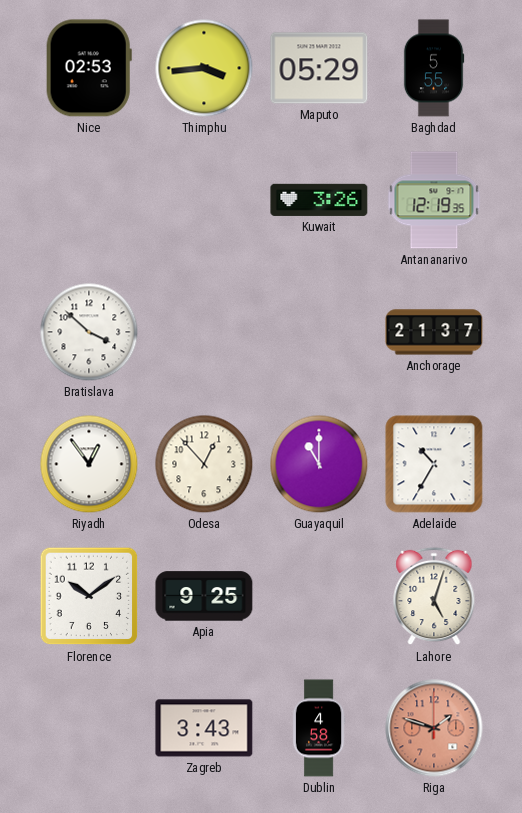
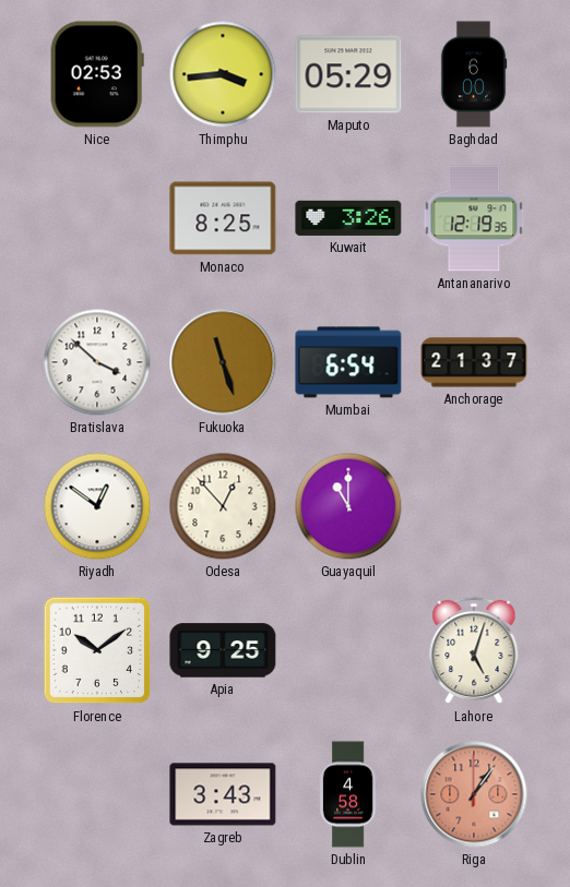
Baghdad: 5:55 -> 6:00
Monaco: none -> 8:25
Fukuoka: none -> 11:27
Mumbai: none -> 6:54
Riyadh: 12:54 -> 12:51
Adelaide: 10:35 -> none
Riga: 1:48 -> 1:06
